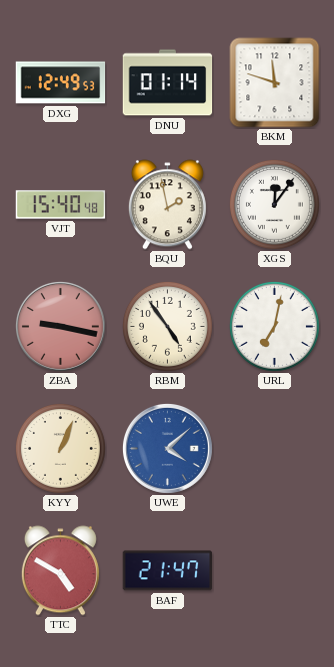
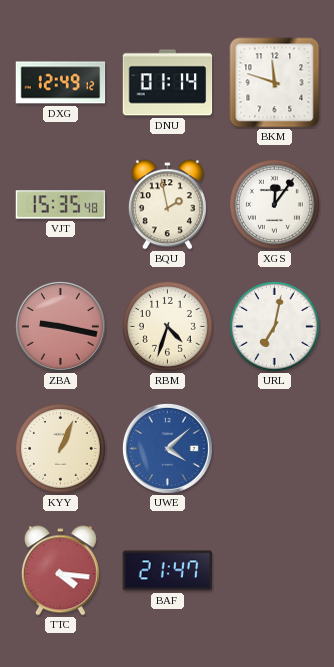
DXG: 12:49:53 -> 12:49:12
VJT: 15:40 -> 15:35
RBM: 4:54 -> 4:33
TTC: 4:50 -> 4:16
